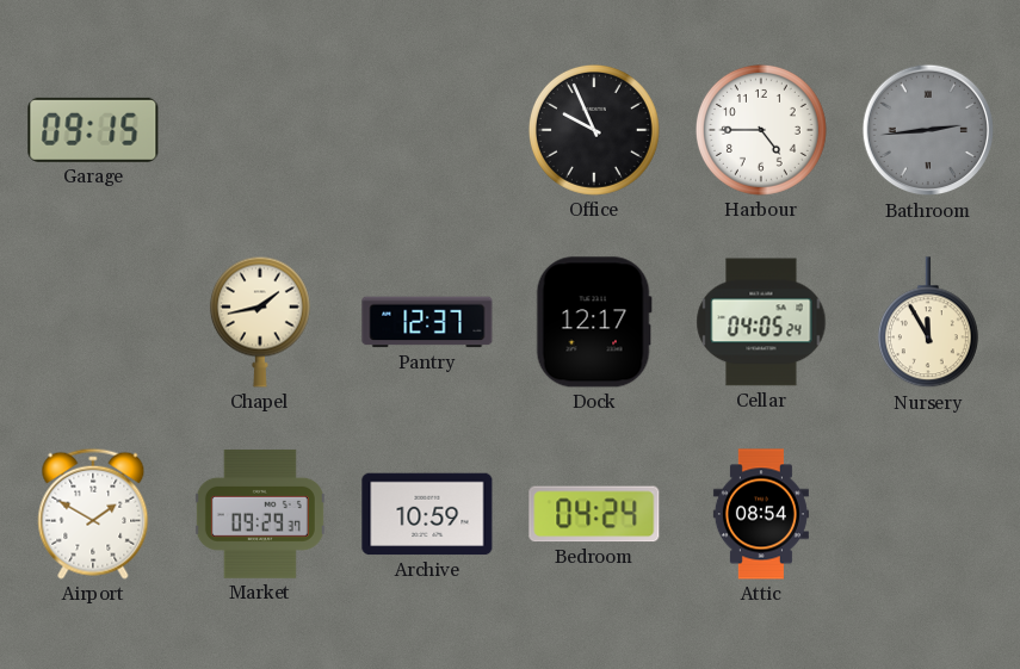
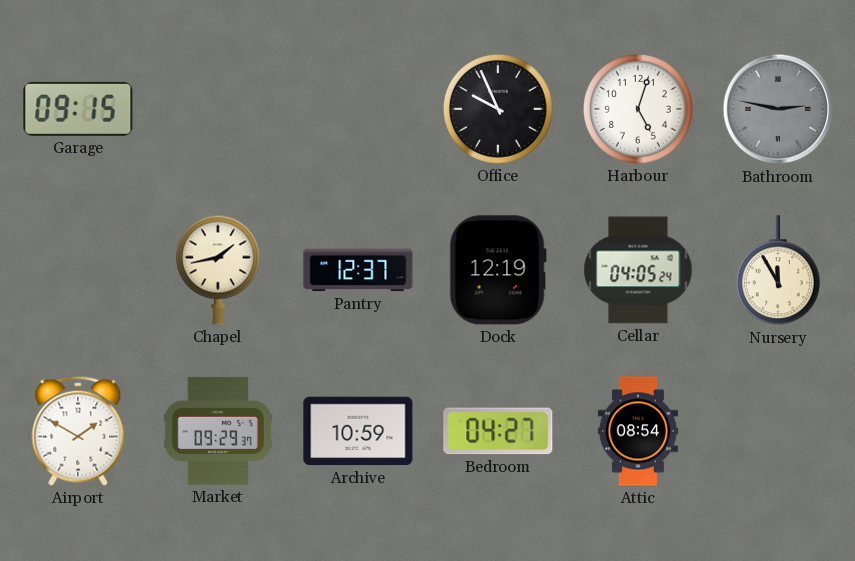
Harbour: 4:45 -> 5:03
Bathroom: 2:44 -> 2:47
Dock: 12:17 -> 12:19
Bedroom: 04:24 -> 04:27
